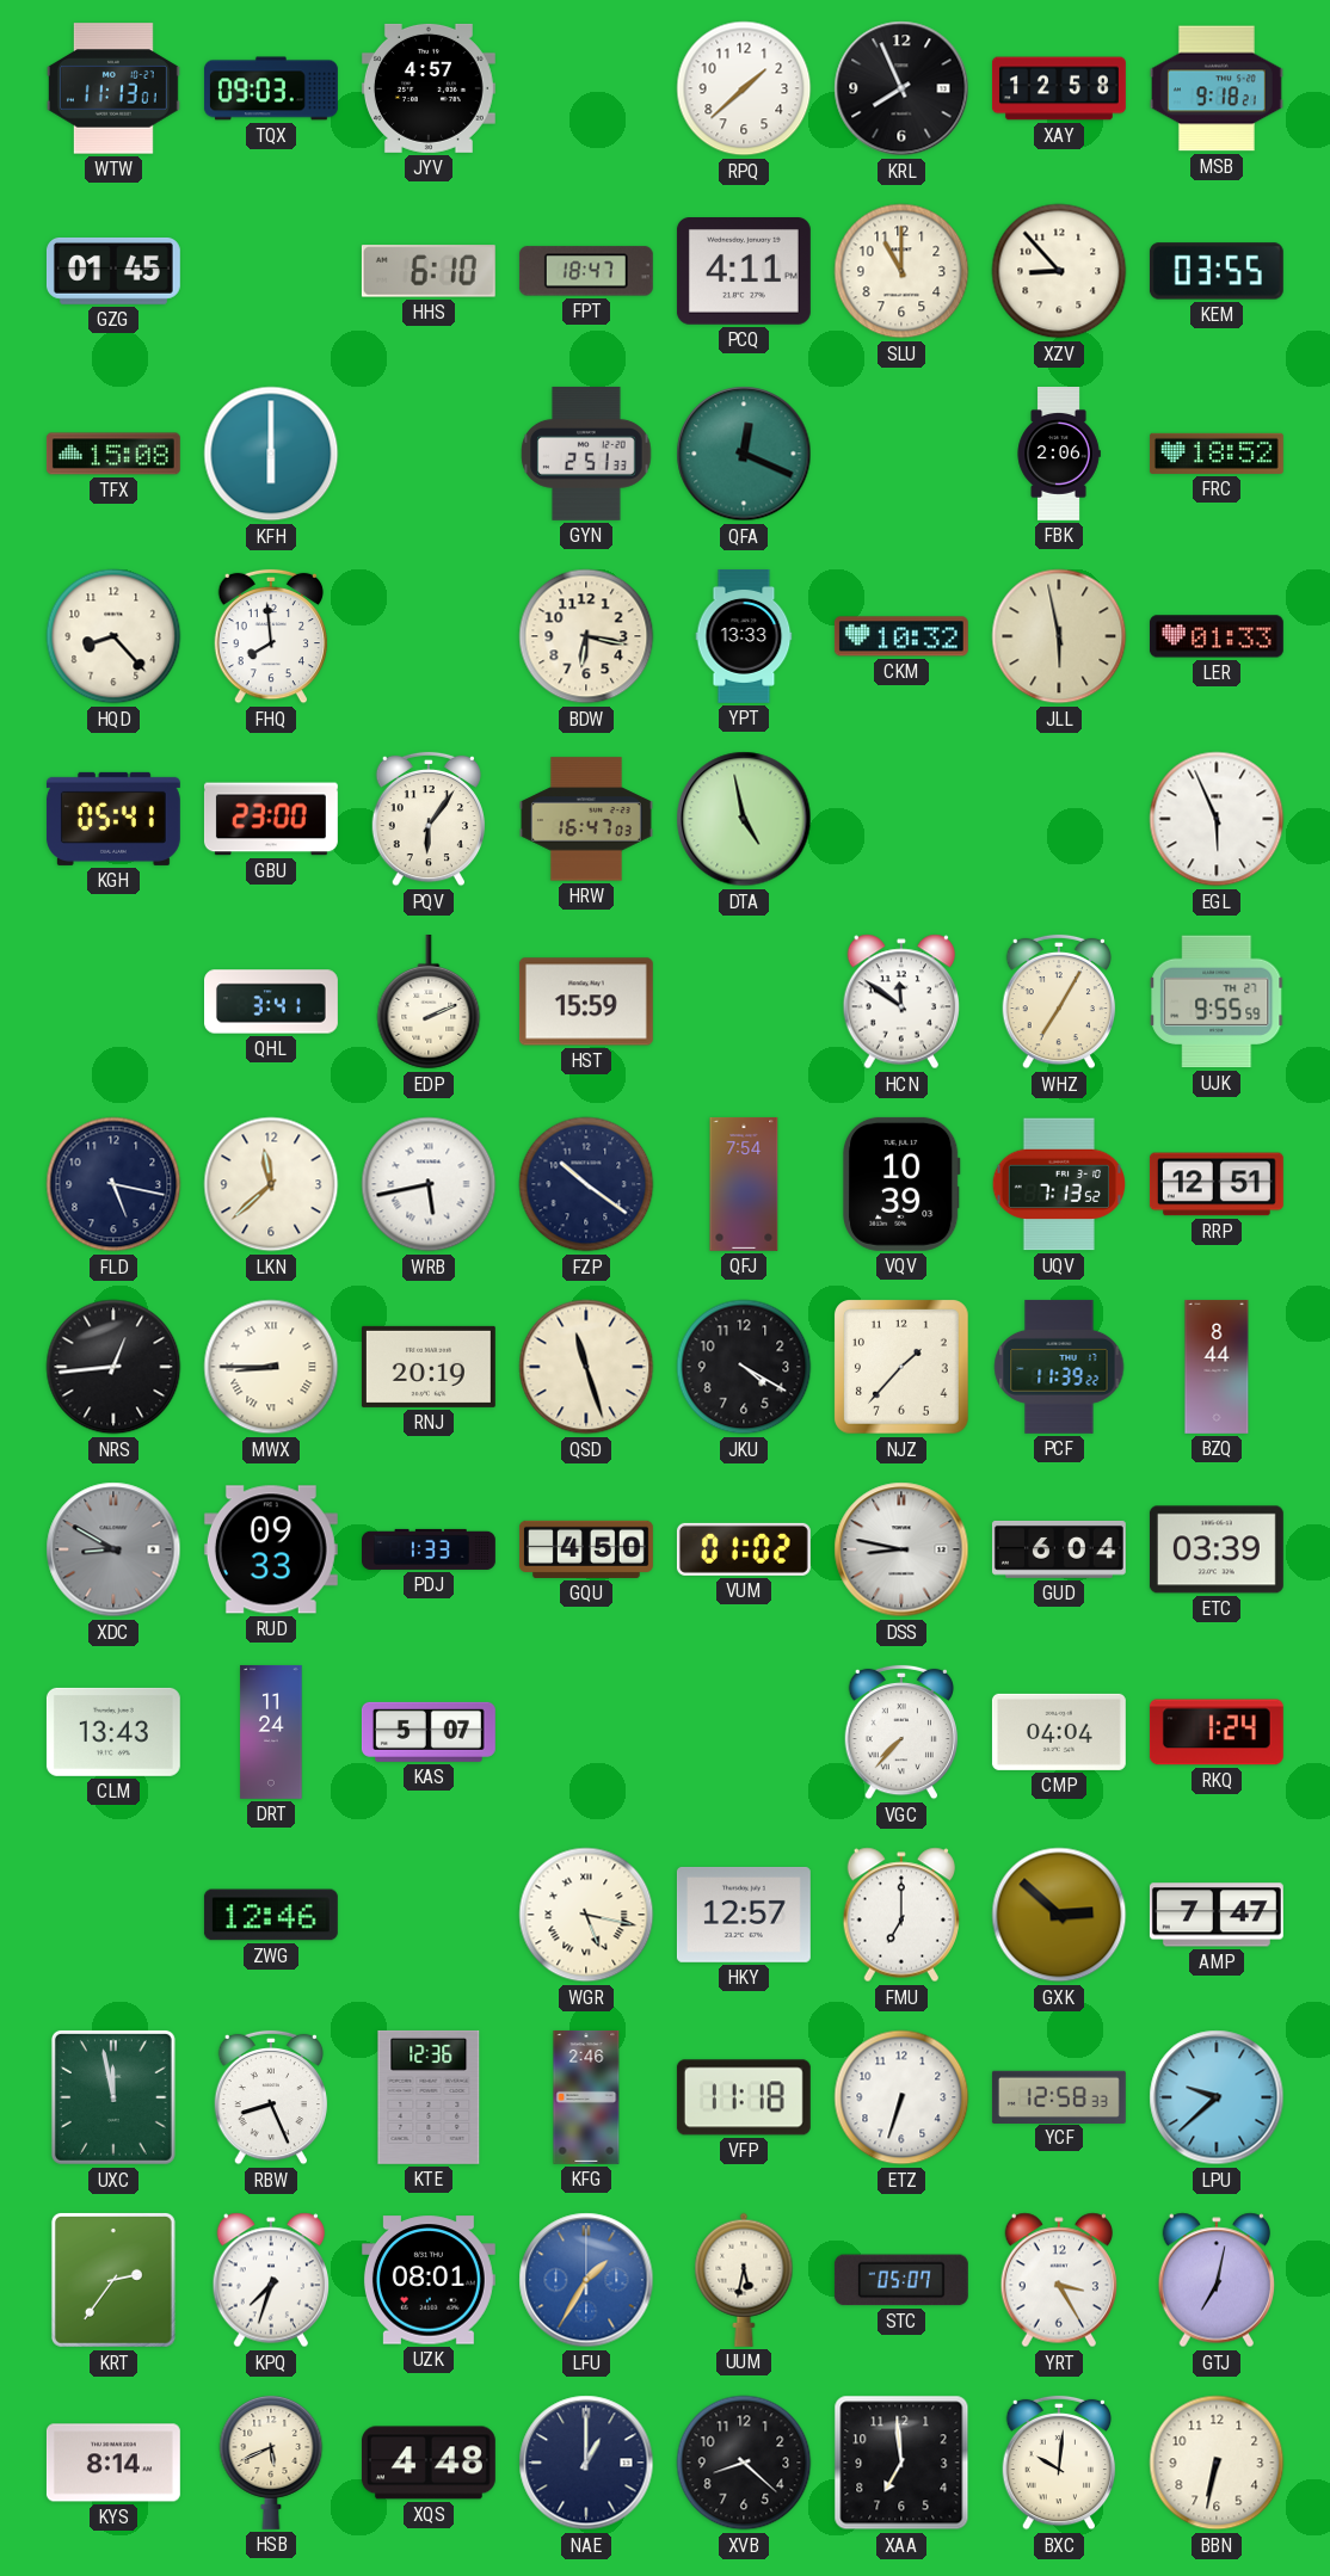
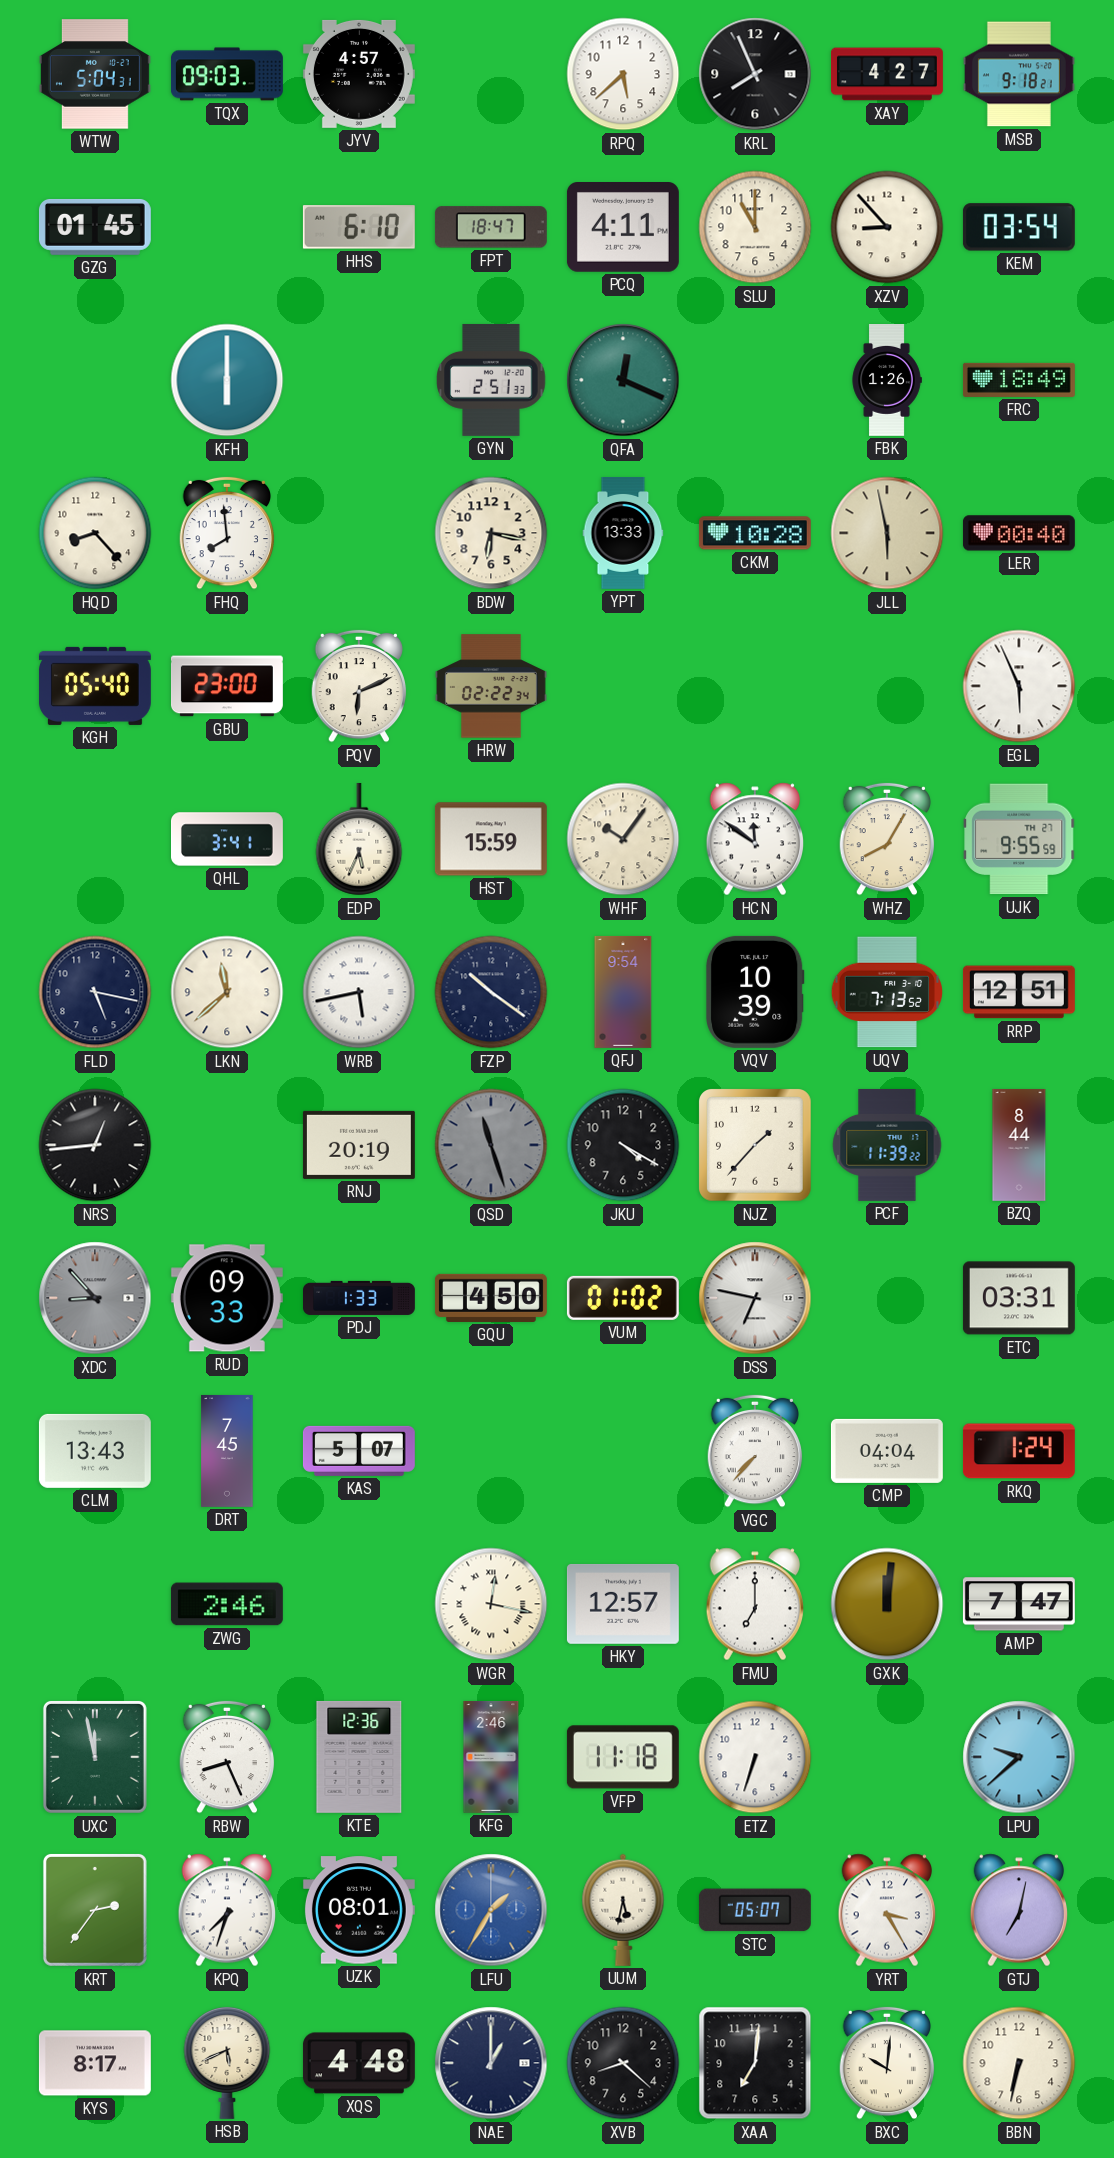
WTW: 11:13 -> 5:04
RPQ: 1:38 -> 5:38
XAY: 12:58 -> 4:27
KEM: 03:55 -> 03:54
TFX: 15:08 -> none
FBK: 2:06 -> 1:26
FRC: 18:52 -> 18:49
CKM: 10:32 -> 10:28
LER: 01:33 -> 00:40
KGH: 05:41 -> 05:40
PQV: 6:06 -> 6:11
HRW: 16:47 -> 02:22
DTA: 4:58 -> none
EDP: 2:11 -> 5:34
WHF: none -> 10:06
WHZ: 7:05 -> 8:05
QFJ: 7:54 -> 9:54
MWX: 8:45 -> none
QSD dial: cream -> grey
XDC: 8:50 -> 8:53
DSS: 8:47 -> 6:47
GUD: 6:04 -> none
ETC: 03:39 -> 03:31
DRT: 11:24 -> 7:45
ZWG: 12:46 -> 2:46
WGR: 5:17 -> 12:17
GXK: 2:52 -> 12:01
YCF: 12:58 -> none
KYS: 8:14 -> 8:17
XAA: 6:59 -> 7:01
